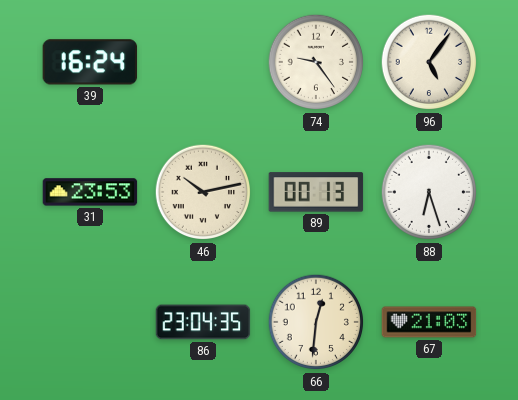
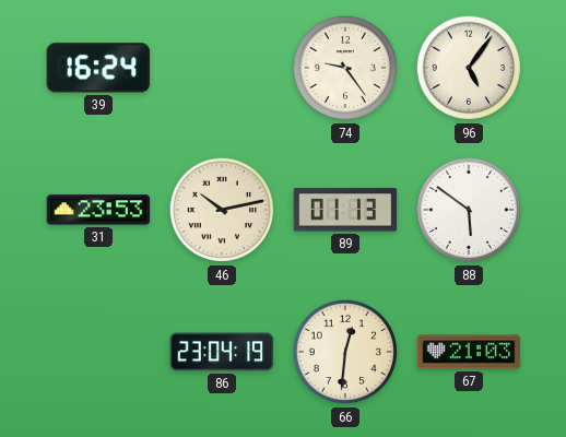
89: 00:13 -> 01:13
88: 6:27 -> 5:51
86: 23:04:35 -> 23:04:19
